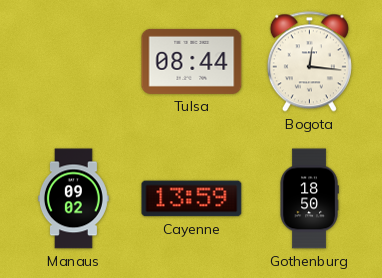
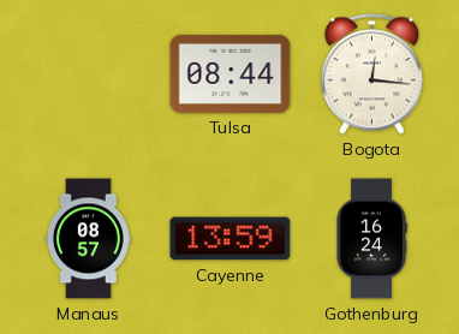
Manaus: 09:02 -> 08:57
Gothenburg: 18:50 -> 16:24
